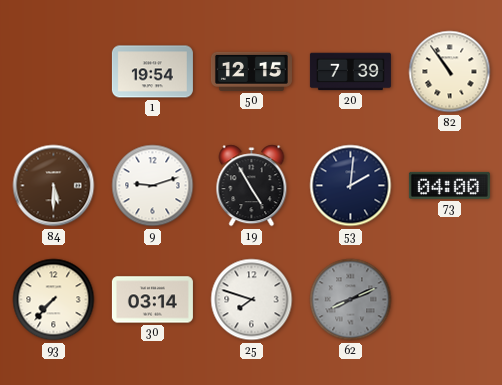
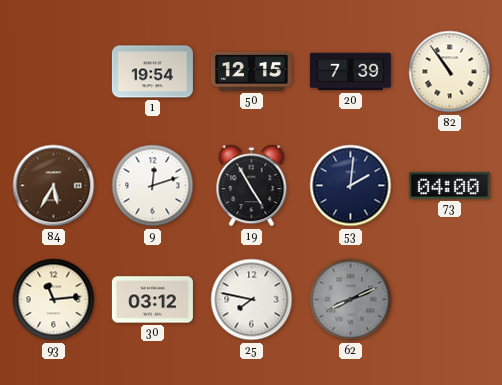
84: 5:30 -> 5:35
9: 9:12 -> 12:12
93: 7:37 -> 11:14
30: 03:14 -> 03:12
25: 7:48 -> 7:47
